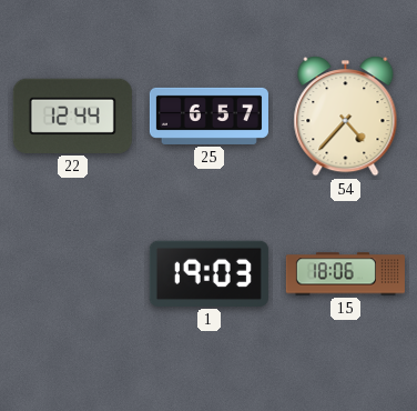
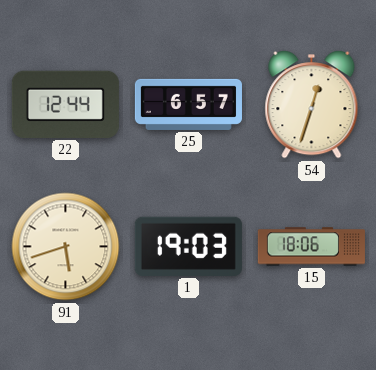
54: 4:37 -> 12:33
91: none -> 5:42
